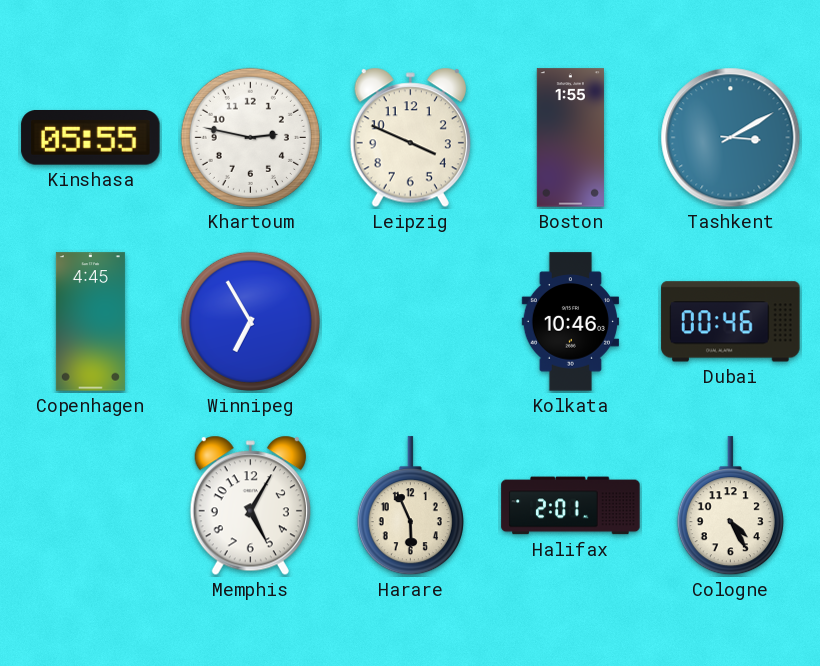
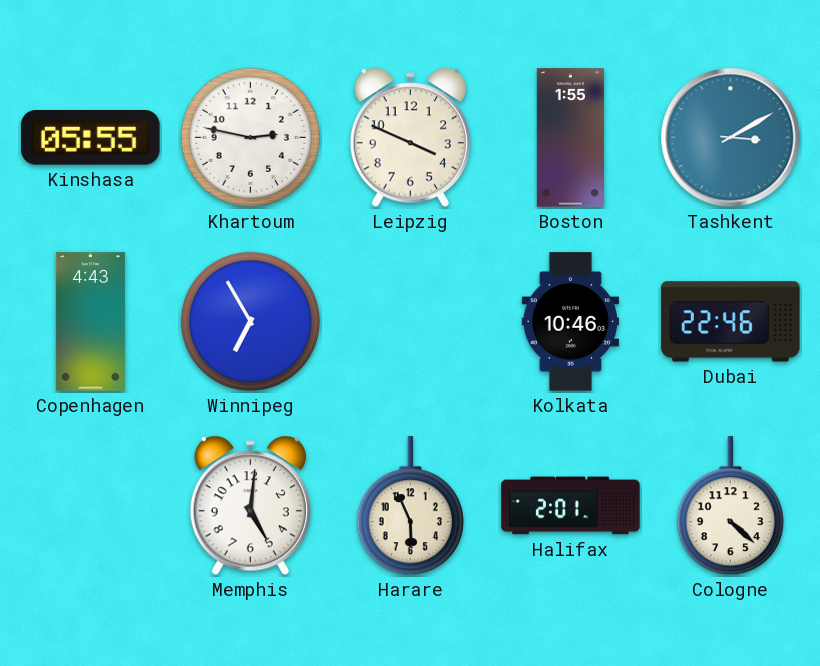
Copenhagen: 4:45 -> 4:43
Dubai: 00:46 -> 22:46
Memphis: 5:05 -> 5:01
Cologne: 4:25 -> 4:22
